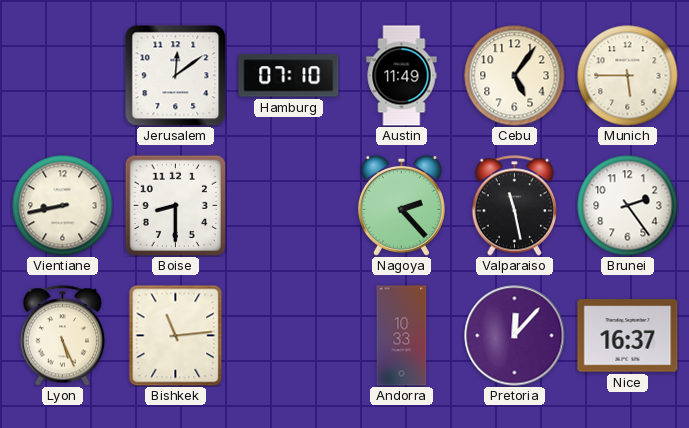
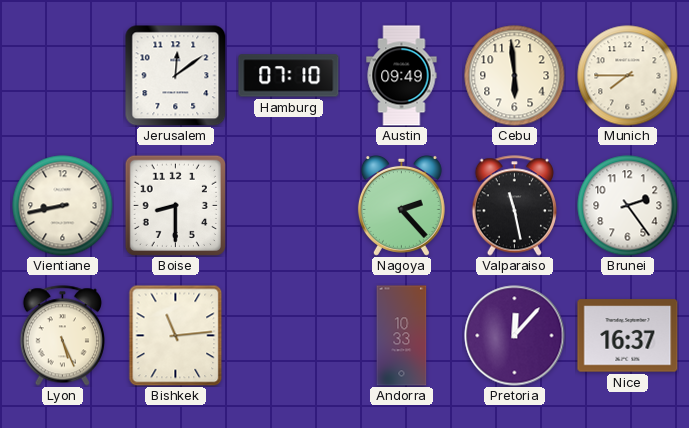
Austin: 11:49 -> 09:49
Cebu: 5:06 -> 5:59
Munich: 5:45 -> 7:45
